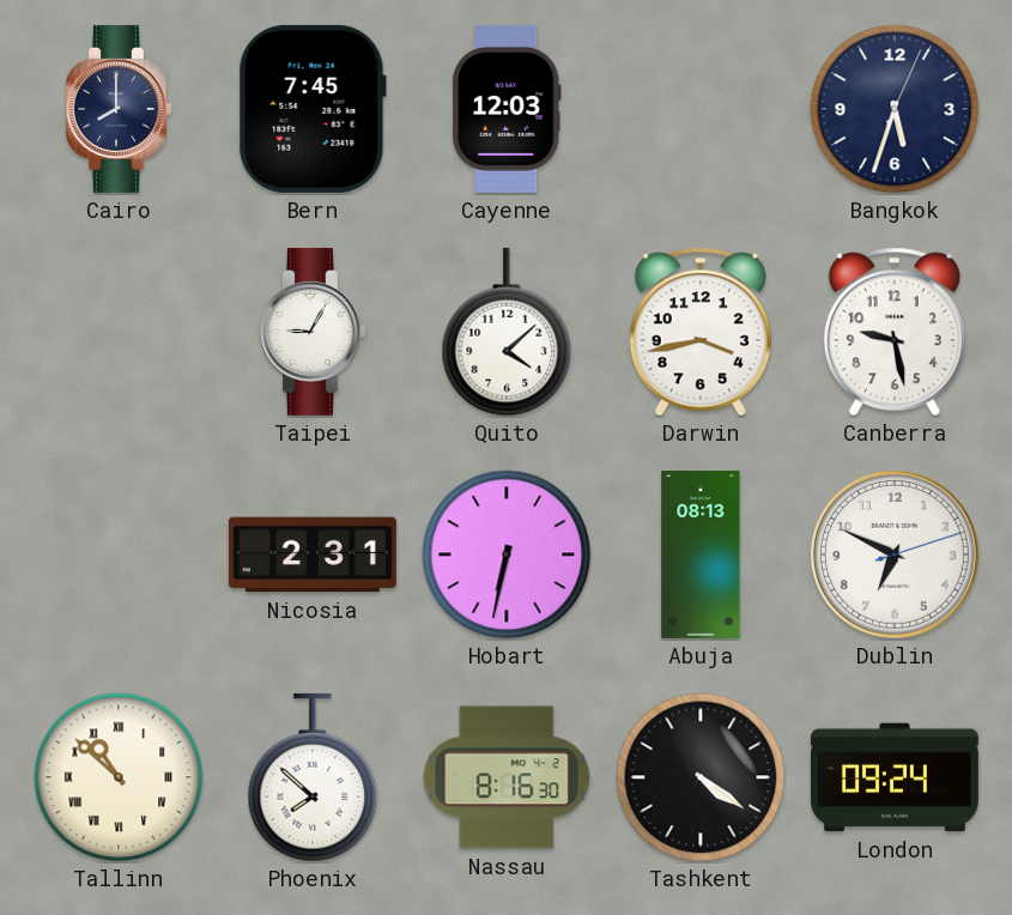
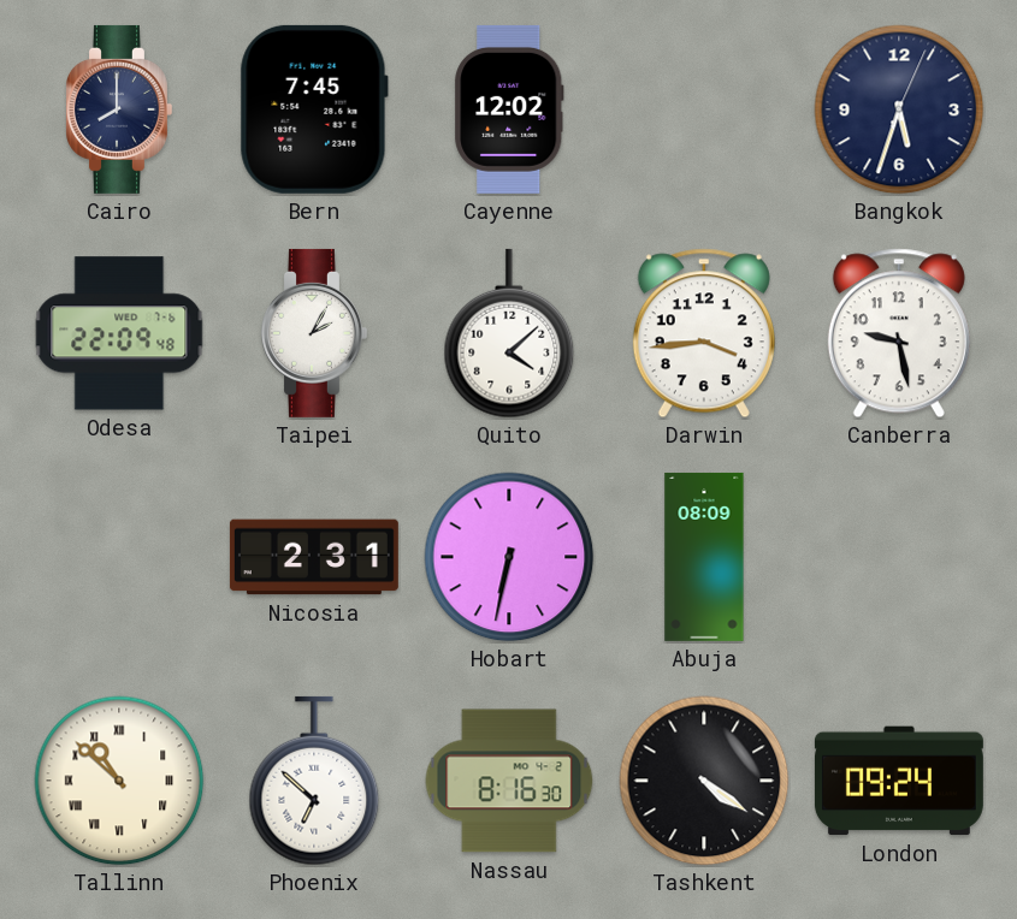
Cayenne: 12:03 -> 12:02
Odesa: none -> 22:09
Taipei: 9:05 -> 2:05
Darwin: 3:43 -> 3:44
Abuja: 08:13 -> 08:09
Dublin: 6:49 -> none
Phoenix: 7:52 -> 6:52
